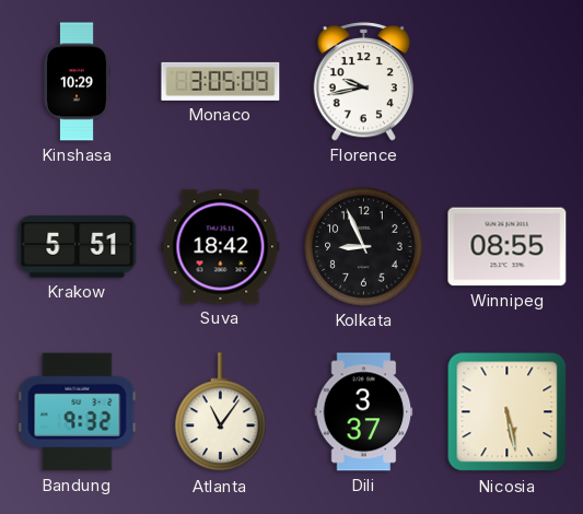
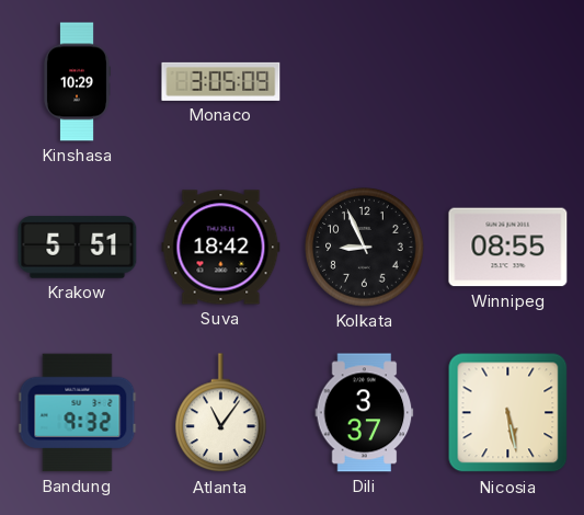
Florence: 9:43 -> none
